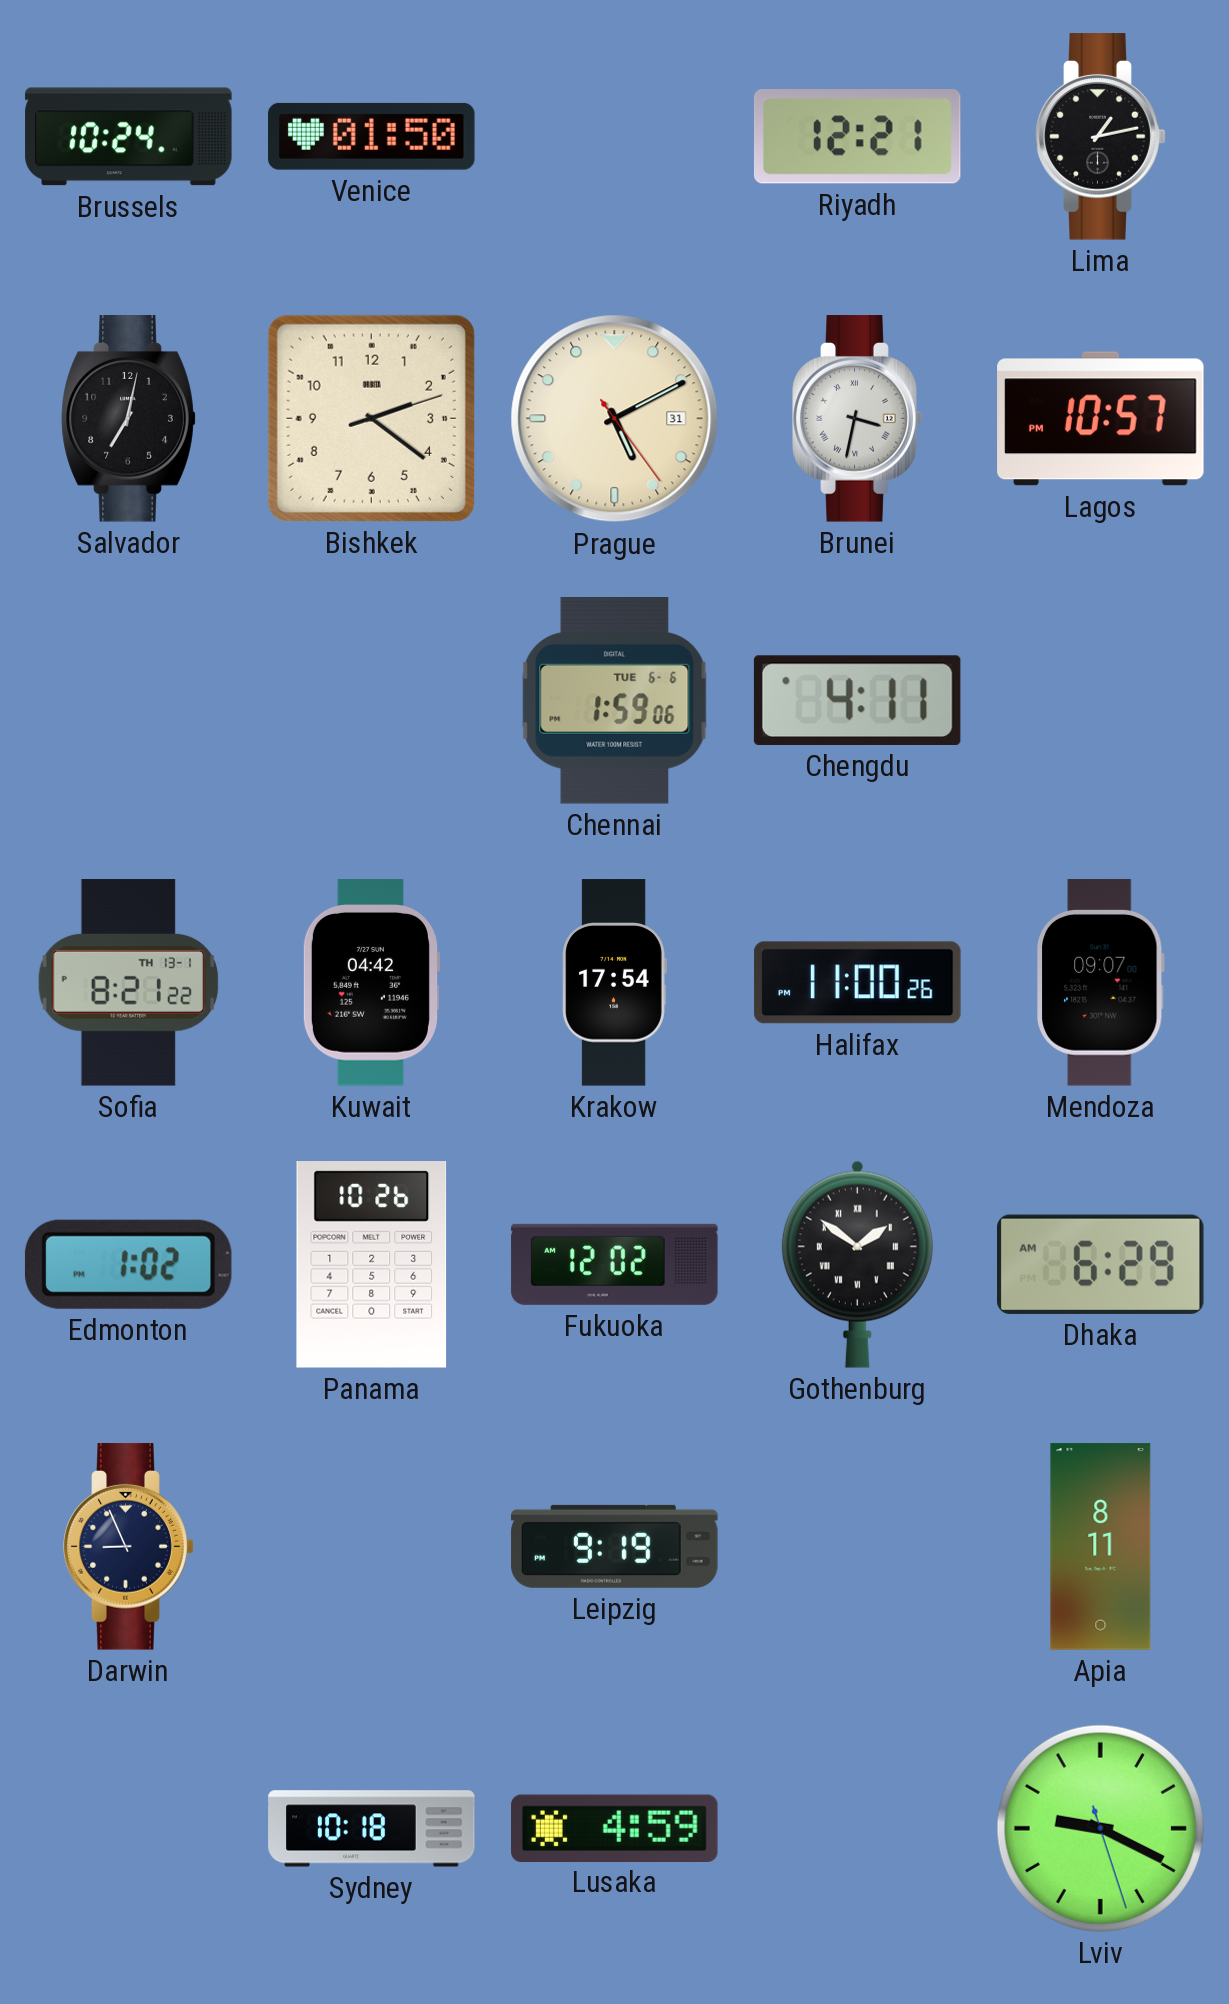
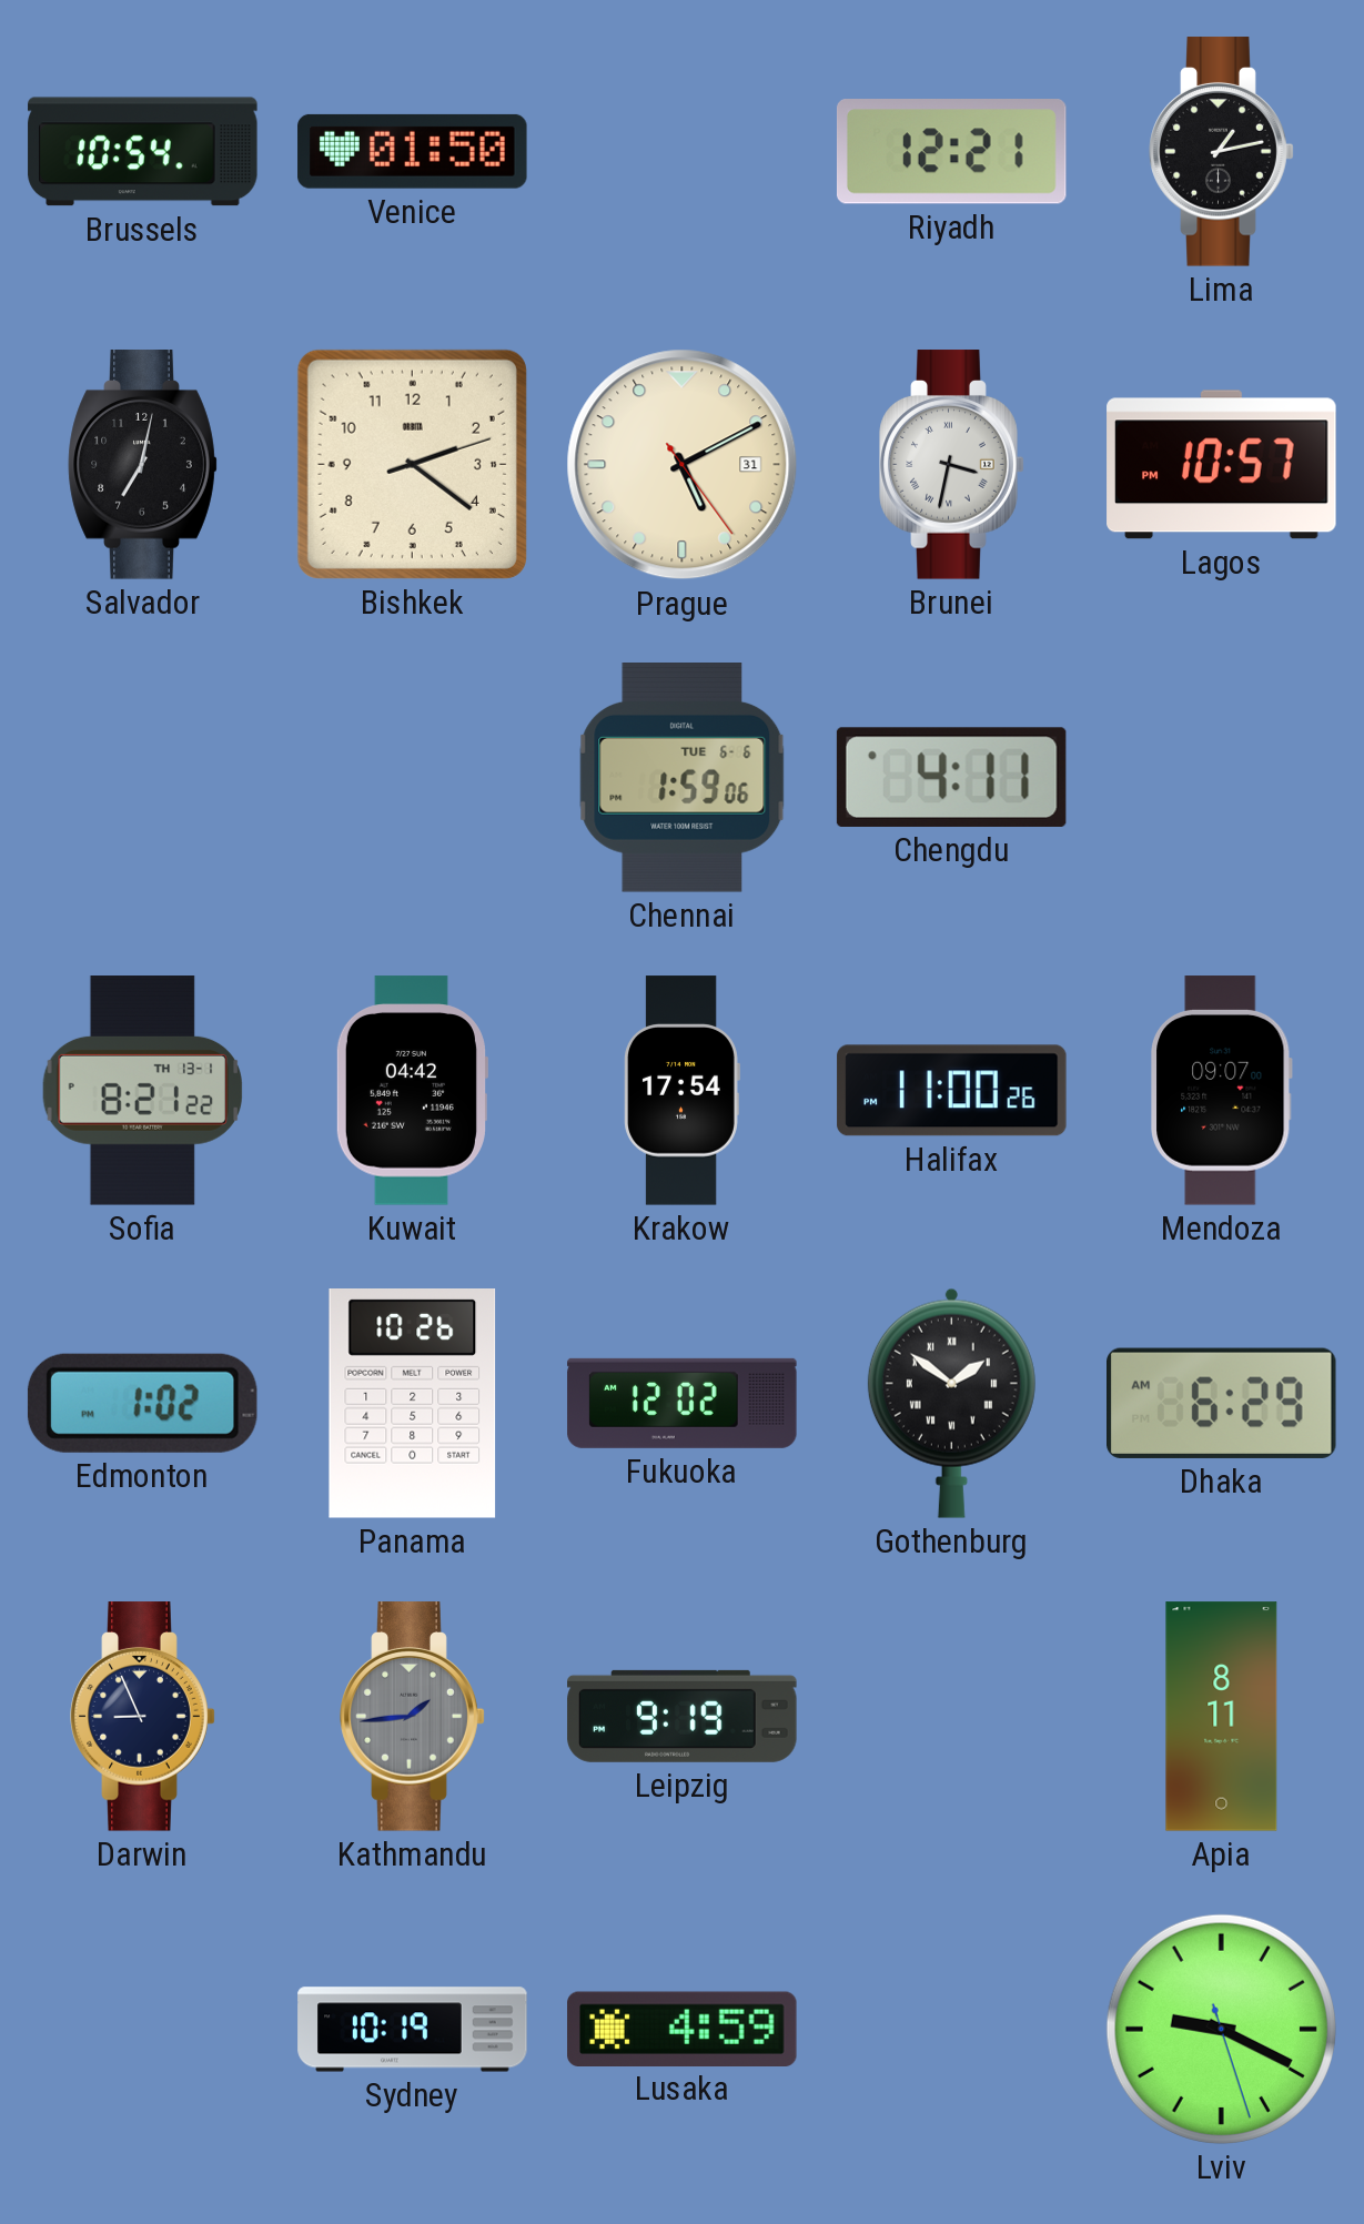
Brussels: 10:24 -> 10:54
Kathmandu: none -> 1:44
Sydney: 10:18 -> 10:19
